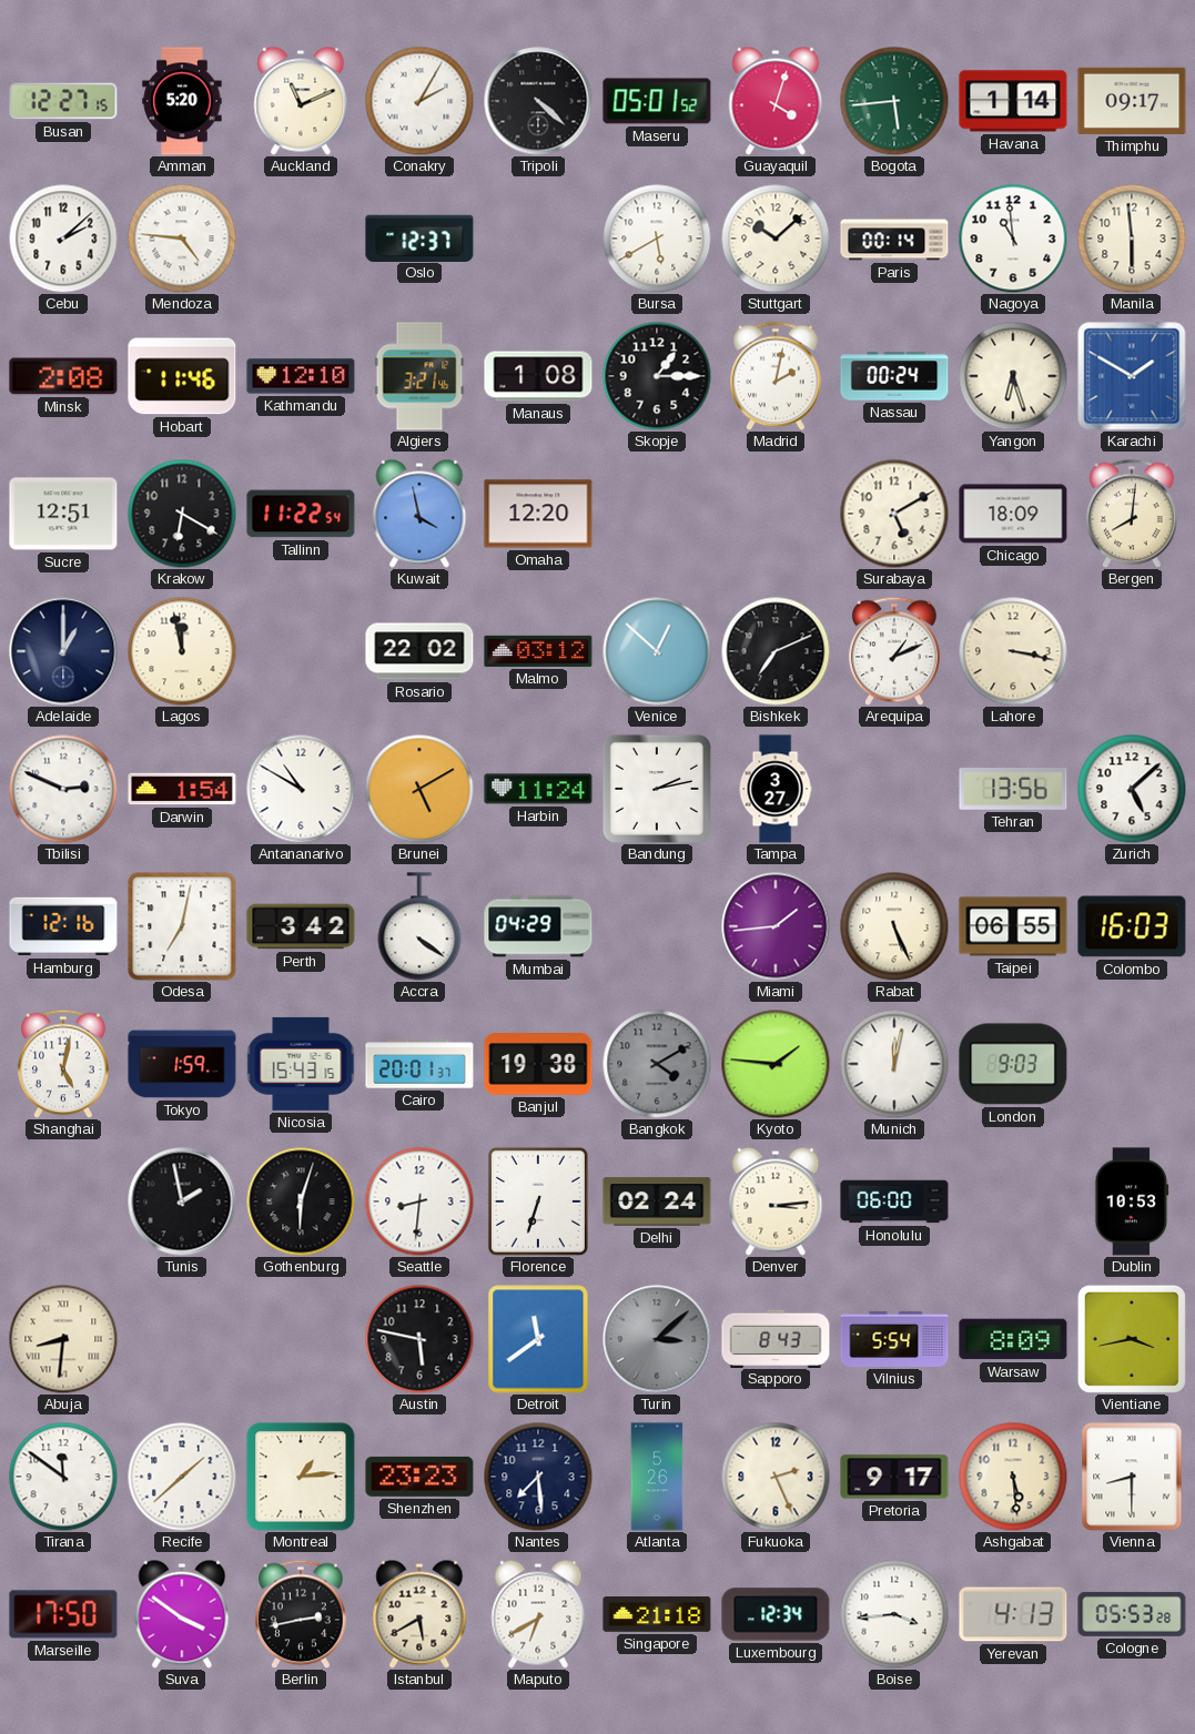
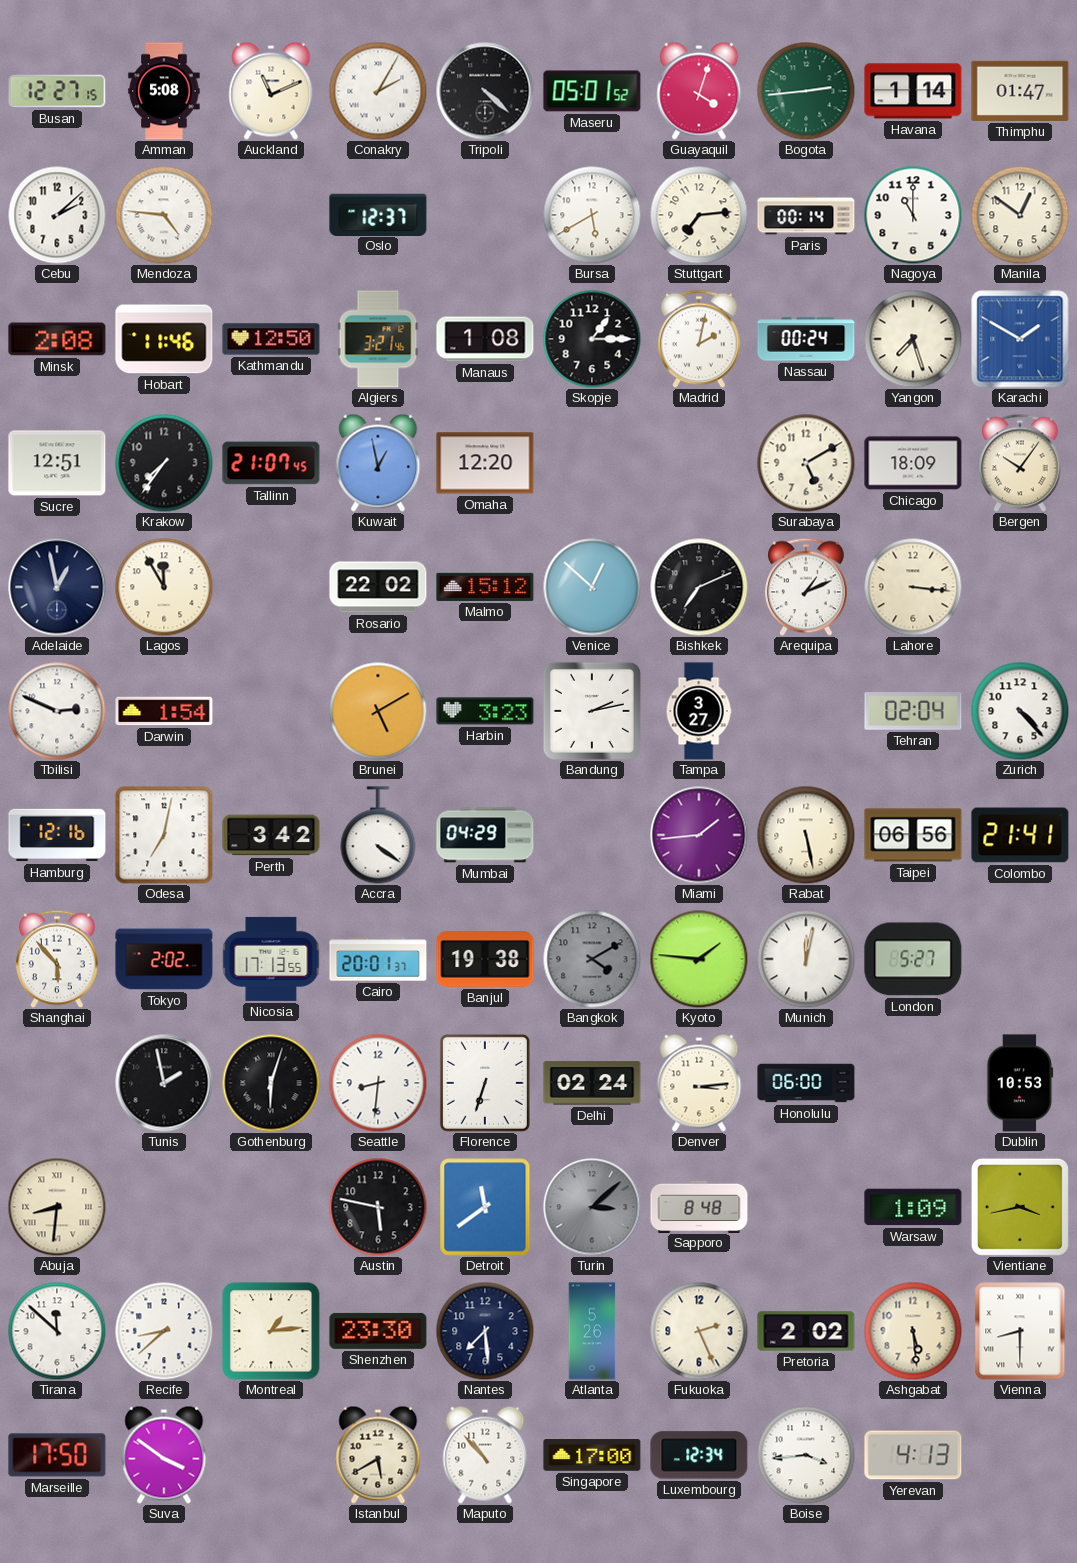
Amman: 5:20 -> 5:08
Bogota: 5:44 -> 2:44
Thimphu: 09:17 -> 01:47
Stuttgart: 10:08 -> 7:14
Nagoya: 10:59 -> 11:00
Manila: 5:59 -> 12:51
Kathmandu: 12:10 -> 12:50
Yangon: 6:27 -> 7:27
Krakow: 6:20 -> 7:36
Tallinn: 11:22 -> 21:07
Kuwait: 3:58 -> 12:58
Bergen: 8:01 -> 10:06
Adelaide: 1:00 -> 12:58
Lagos: 11:58 -> 11:55
Malmo: 03:12 -> 15:12
Lahore: 3:17 -> 3:16
Antananarivo: 10:50 -> none
Harbin: 11:24 -> 3:23
Tehran: 13:56 -> 02:04
Zurich: 5:08 -> 4:23
Rabat: 5:26 -> 5:28
Taipei: 06:55 -> 06:56
Colombo: 16:03 -> 21:41
Shanghai: 5:02 -> 5:53
Tokyo: 1:59 -> 2:02
Nicosia: 15:43 -> 17:13
London: 9:03 -> 5:27
Sapporo: 8:43 -> 8:48
Vilnius: 5:54 -> none
Warsaw: 8:09 -> 1:09
Tirana: 11:51 -> 11:52
Recife: 1:38 -> 8:38
Shenzhen: 23:23 -> 23:30
Pretoria: 9:17 -> 2:02
Berlin: 2:43 -> none
Maputo: 6:40 -> 10:53
Singapore: 21:18 -> 17:00
Cologne: 05:53 -> none
